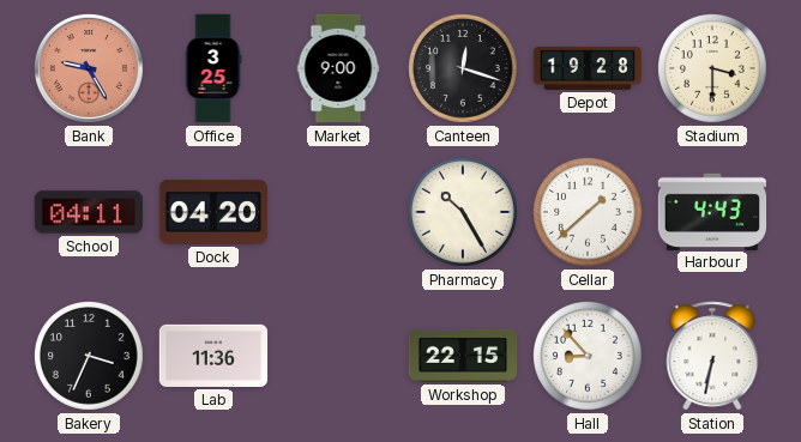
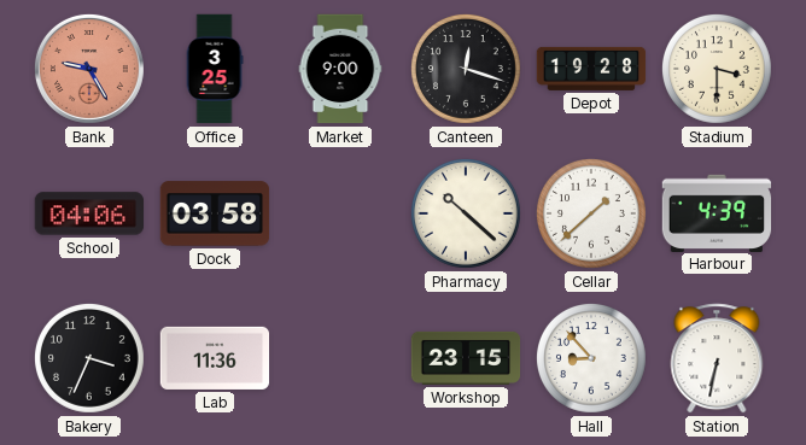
School: 04:11 -> 04:06
Dock: 04:20 -> 03:58
Pharmacy: 10:25 -> 10:22
Harbour: 4:43 -> 4:39
Workshop: 22:15 -> 23:15
